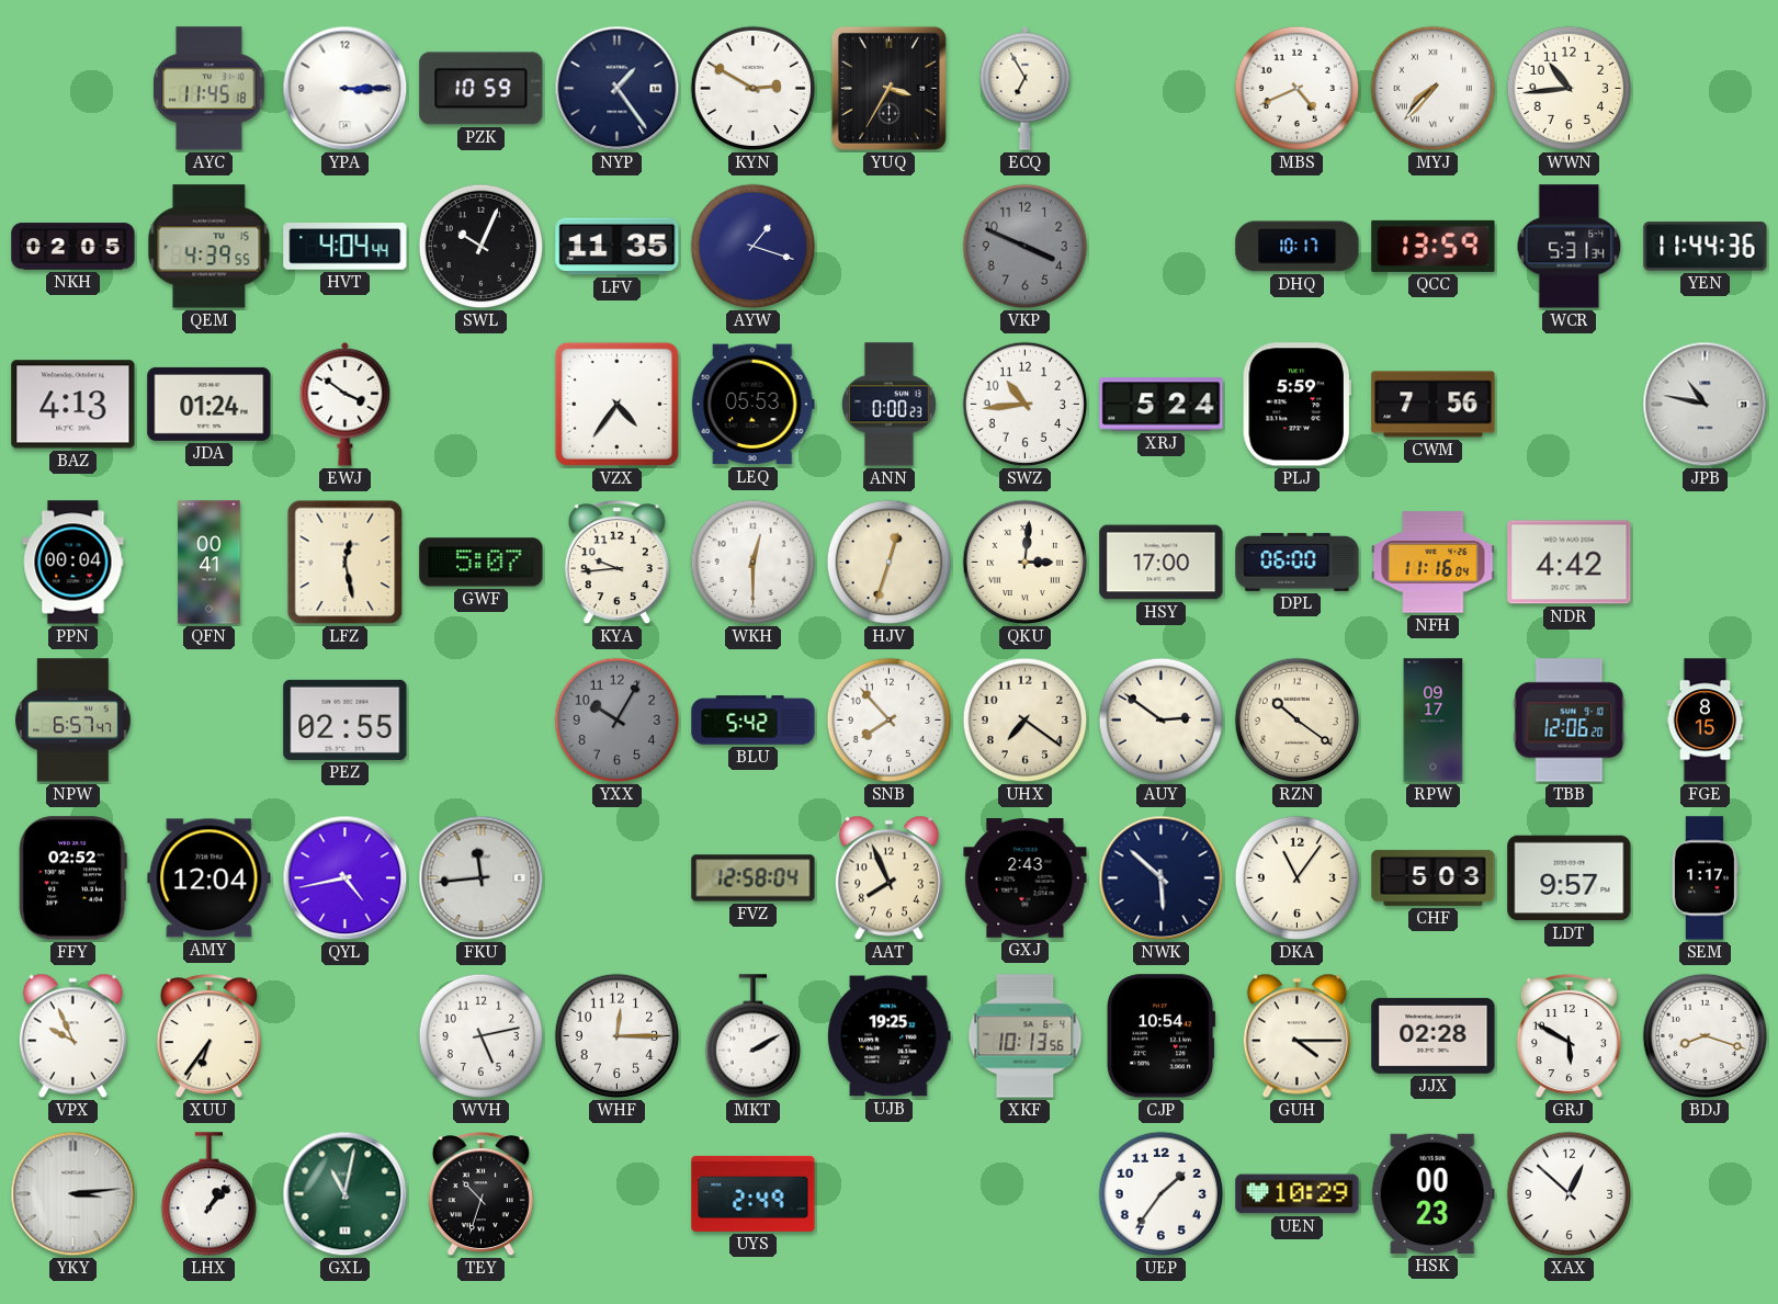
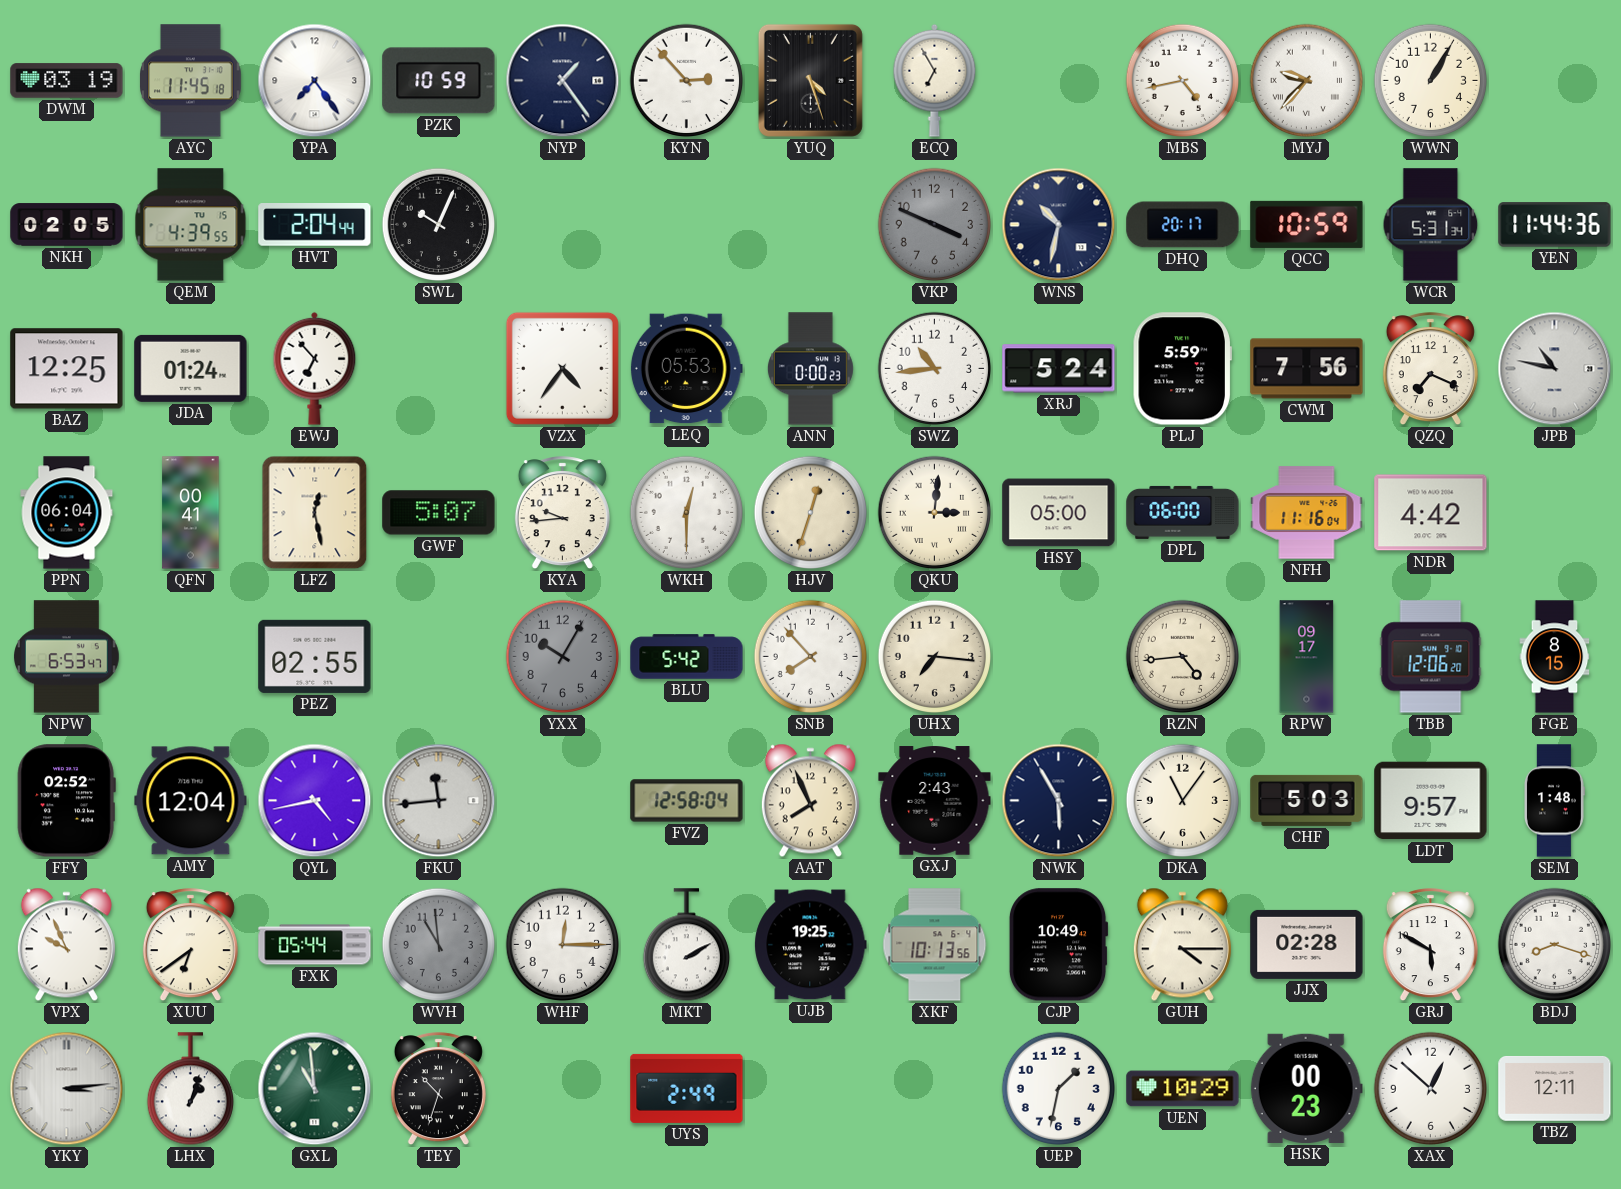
DWM: none -> 03:19
YPA: 3:15 -> 7:24
KYN: 2:50 -> 2:53
YUQ: 3:35 -> 4:27
MBS: 4:41 -> 4:43
MYJ: 7:37 -> 9:37
WWN: 10:44 -> 1:05
HVT: 4:04 -> 2:04
LFV: 11:35 -> none
AYW: 1:18 -> none
WNS: none -> 10:32
DHQ: 10:17 -> 20:17
QCC: 13:59 -> 10:59
BAZ: 4:13 -> 12:25
EWJ: 3:51 -> 6:53
QZQ: none -> 7:19
PPN: 00:04 -> 06:04
HSY: 17:00 -> 05:00
NPW: 6:57 -> 6:53
UHX: 7:21 -> 7:16
AUY: 2:51 -> none
RZN: 10:21 -> 4:44
NWK: 5:52 -> 5:55
SEM: 1:17 -> 1:48
XUU: 6:36 -> 6:39
FXK: none -> 05:44
WVH: 5:13 -> 10:59
WVH dial: white -> grey
CJP: 10:54 -> 10:49
LHX: 1:07 -> 1:03
GXL: 11:02 -> 10:59
UEP: 1:36 -> 1:32
TBZ: none -> 12:11
